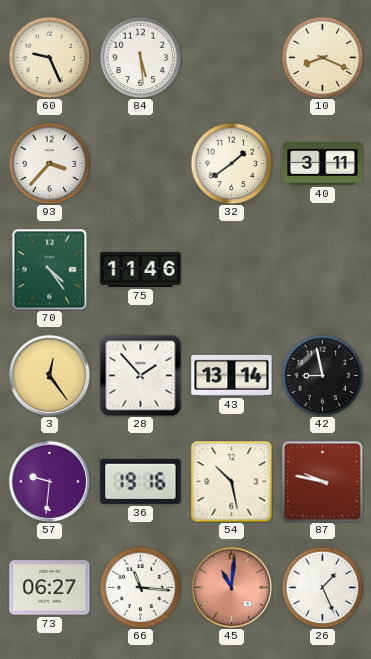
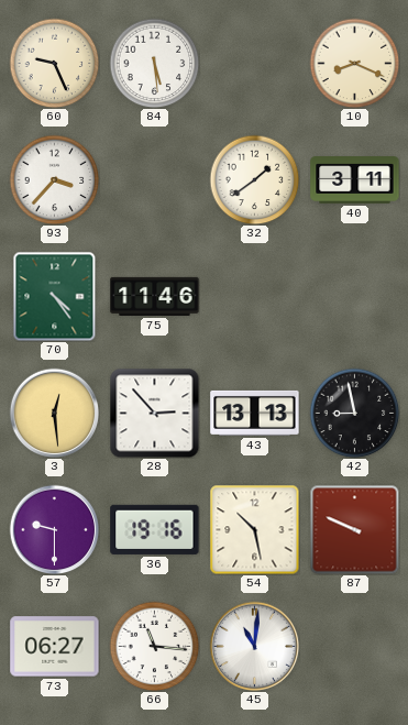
3: 12:24 -> 12:29
28: 1:53 -> 2:53
43: 13:14 -> 13:13
57: 9:31 -> 9:30
87: 9:47 -> 9:49
45 dial: salmon -> white
26: 1:26 -> none
